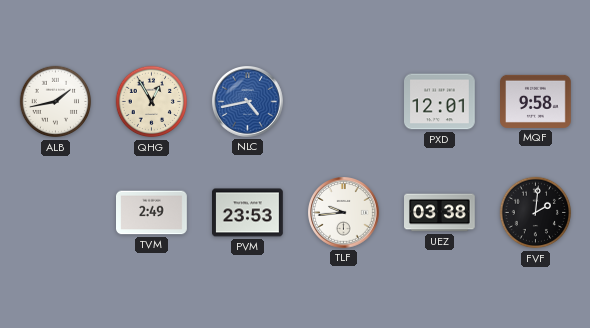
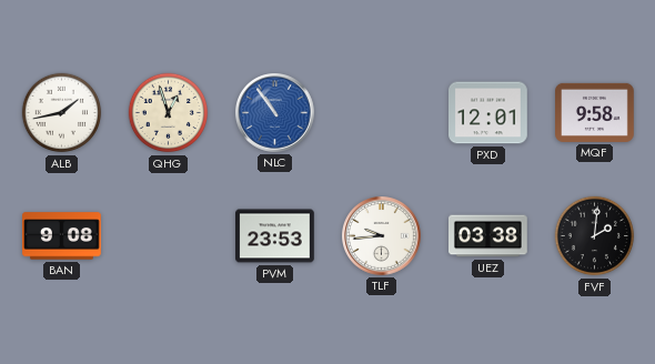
QHG: 12:55 -> 12:57
NLC: 4:43 -> 10:54
BAN: none -> 9:08
TVM: 2:49 -> none
